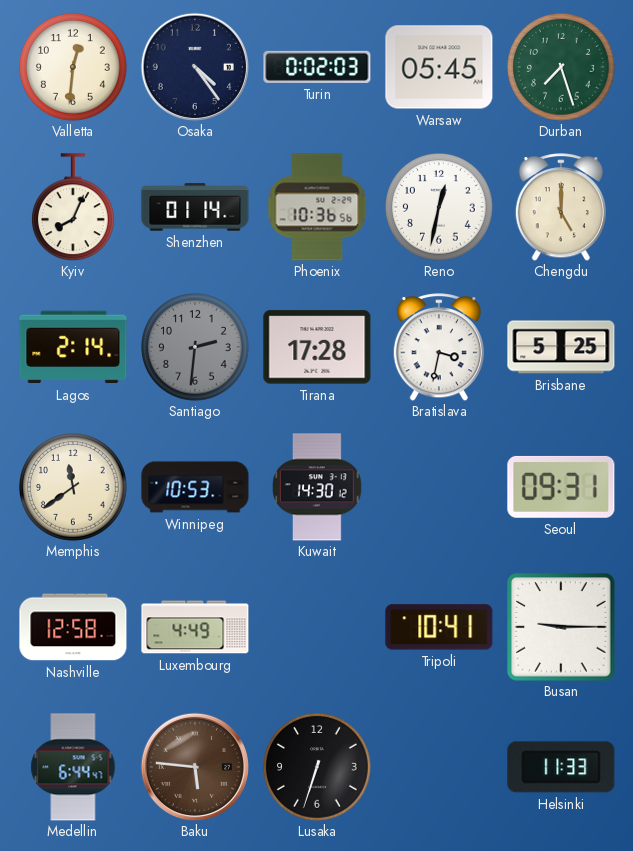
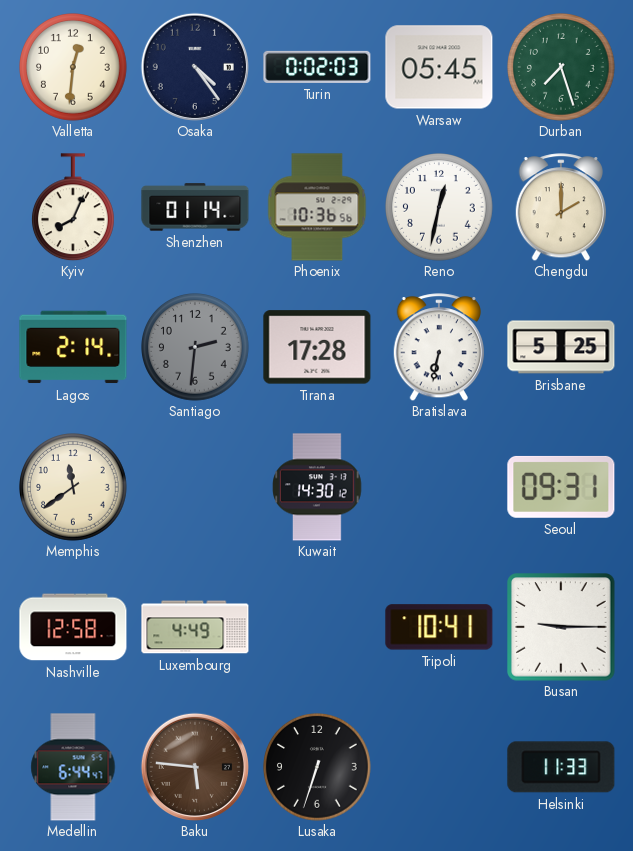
Chengdu: 5:00 -> 2:00
Bratislava: 3:32 -> 6:32
Winnipeg: 10:53 -> none
